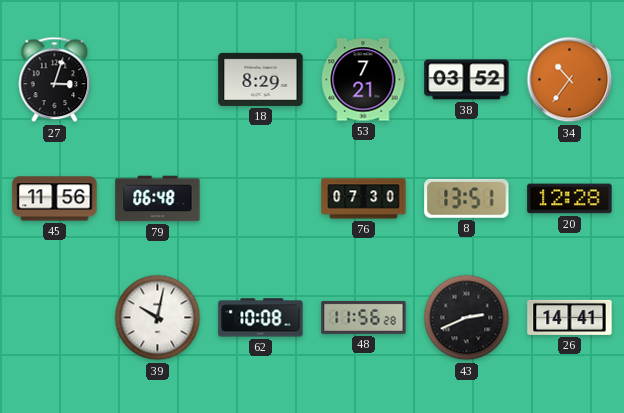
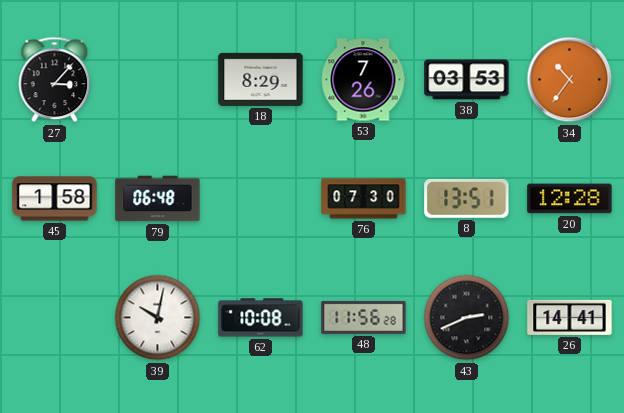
27: 3:03 -> 3:07
53: 7:21 -> 7:26
38: 03:52 -> 03:53
45: 11:56 -> 1:58
